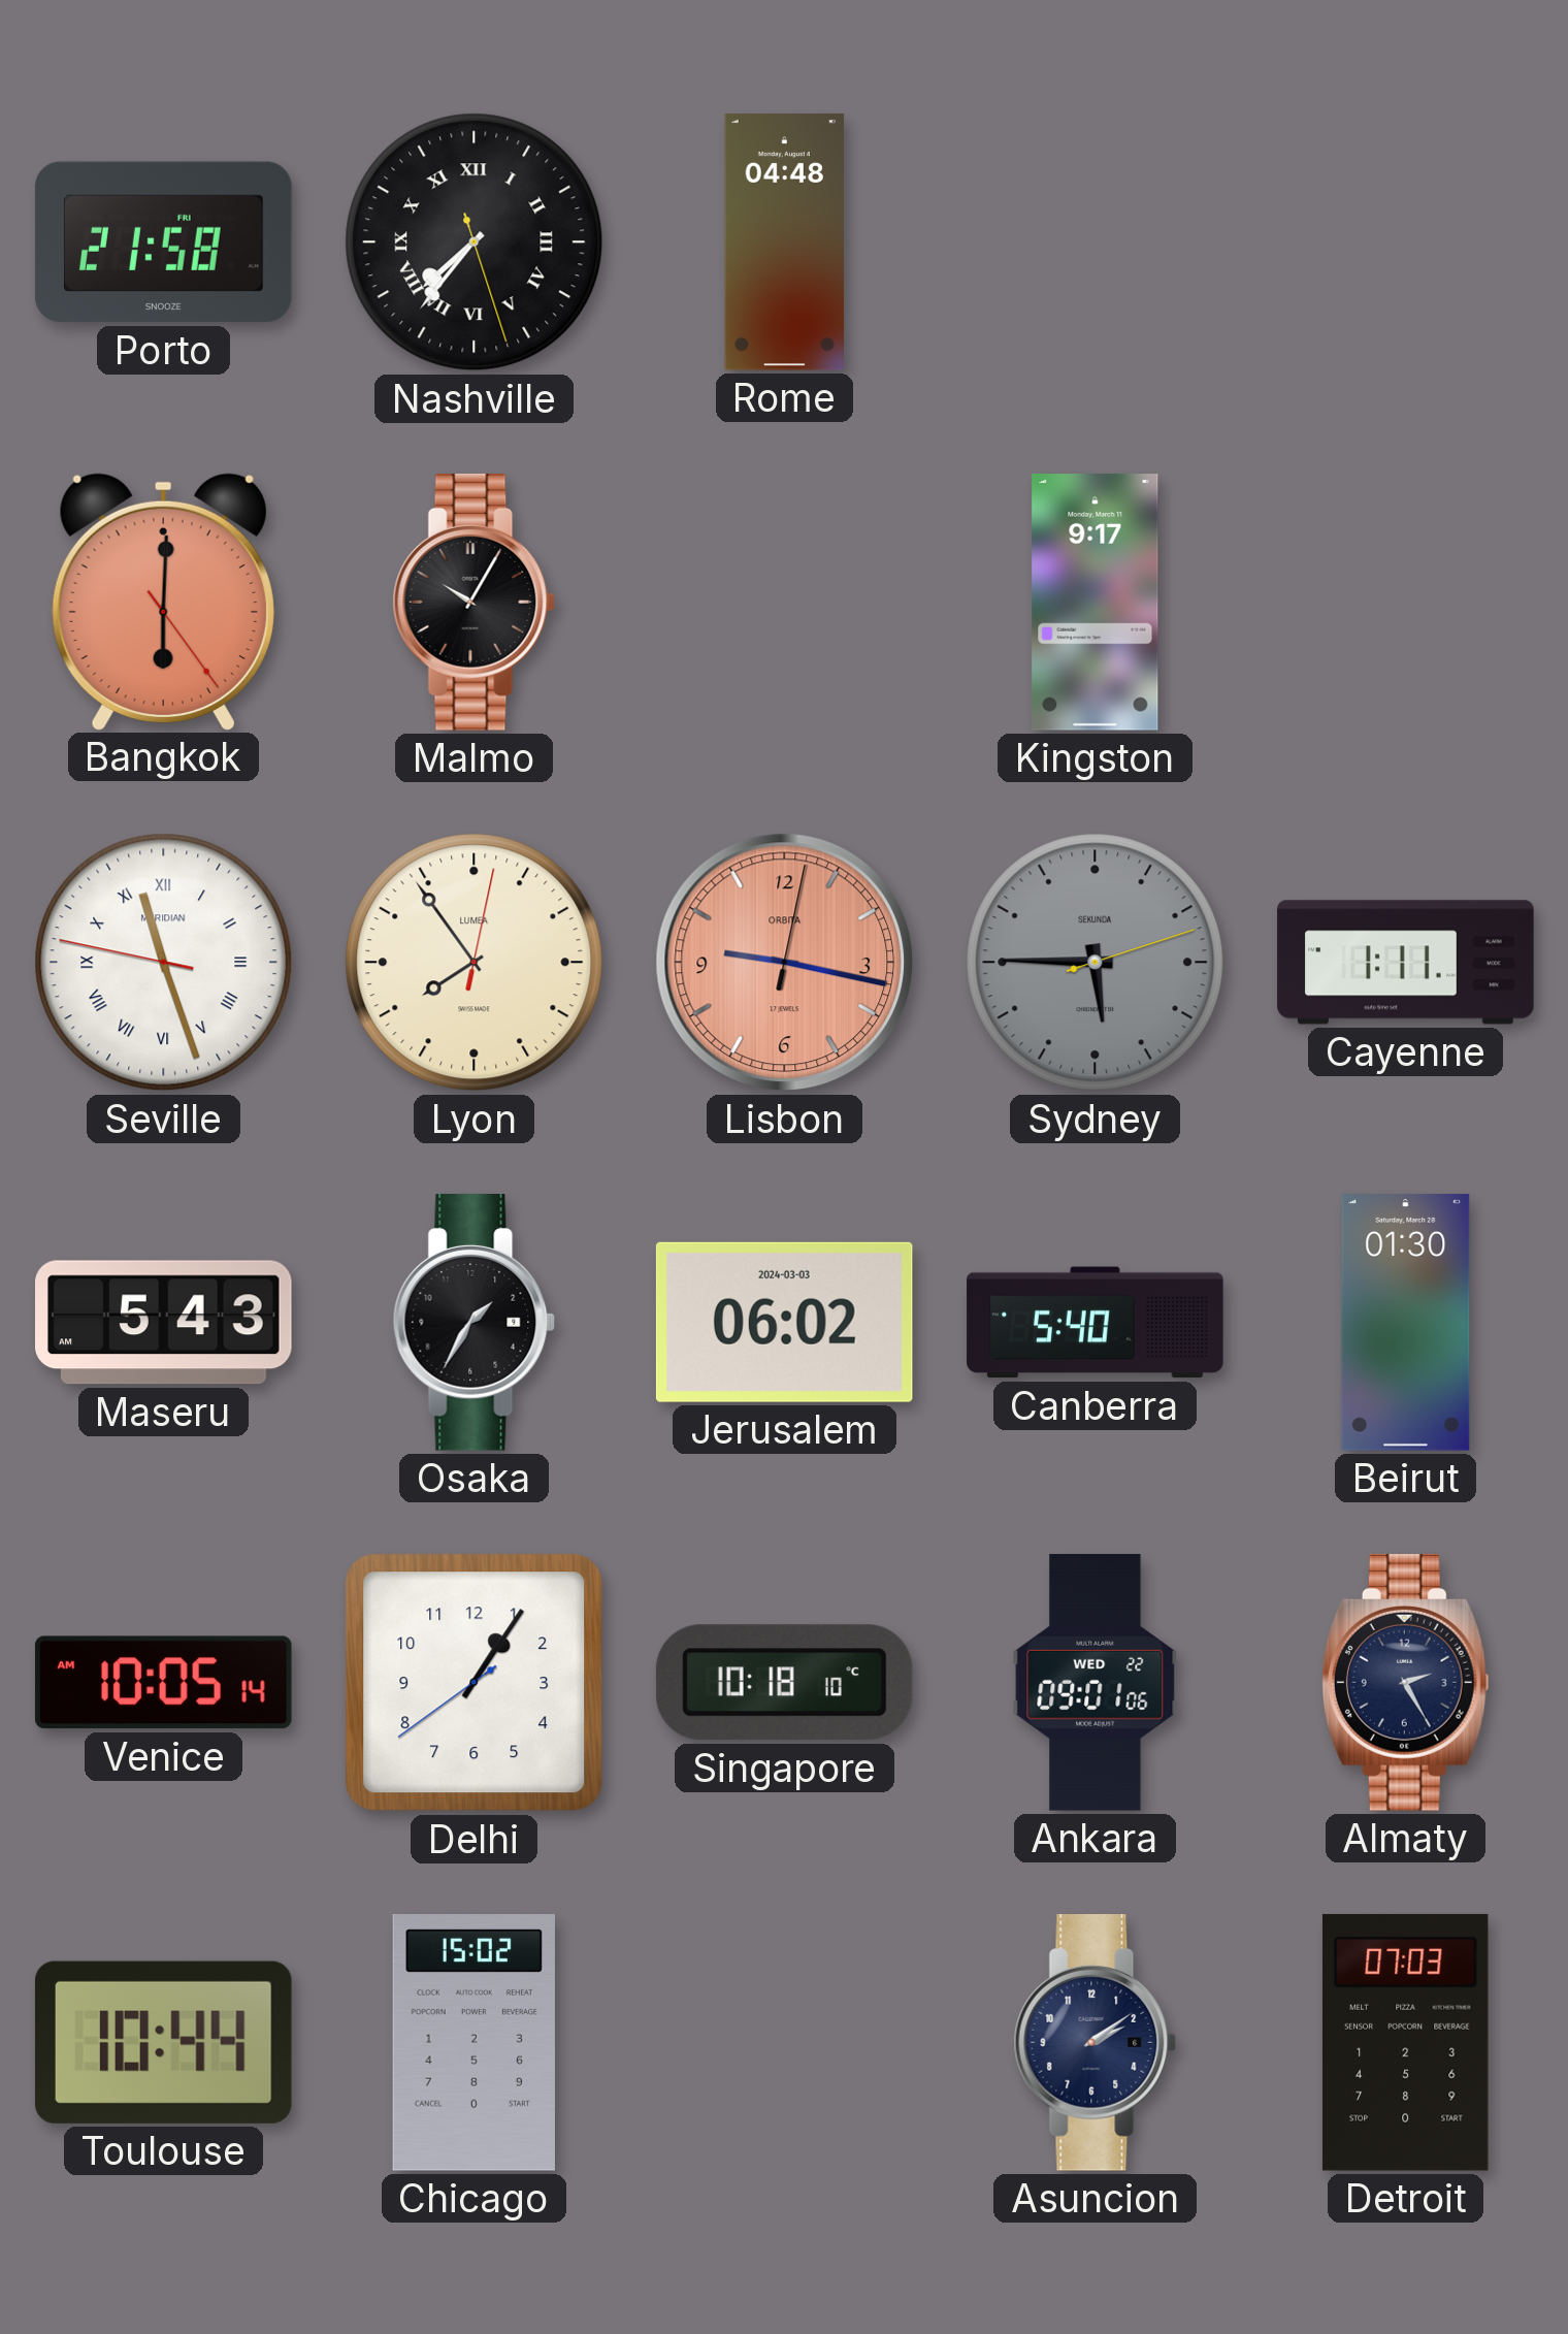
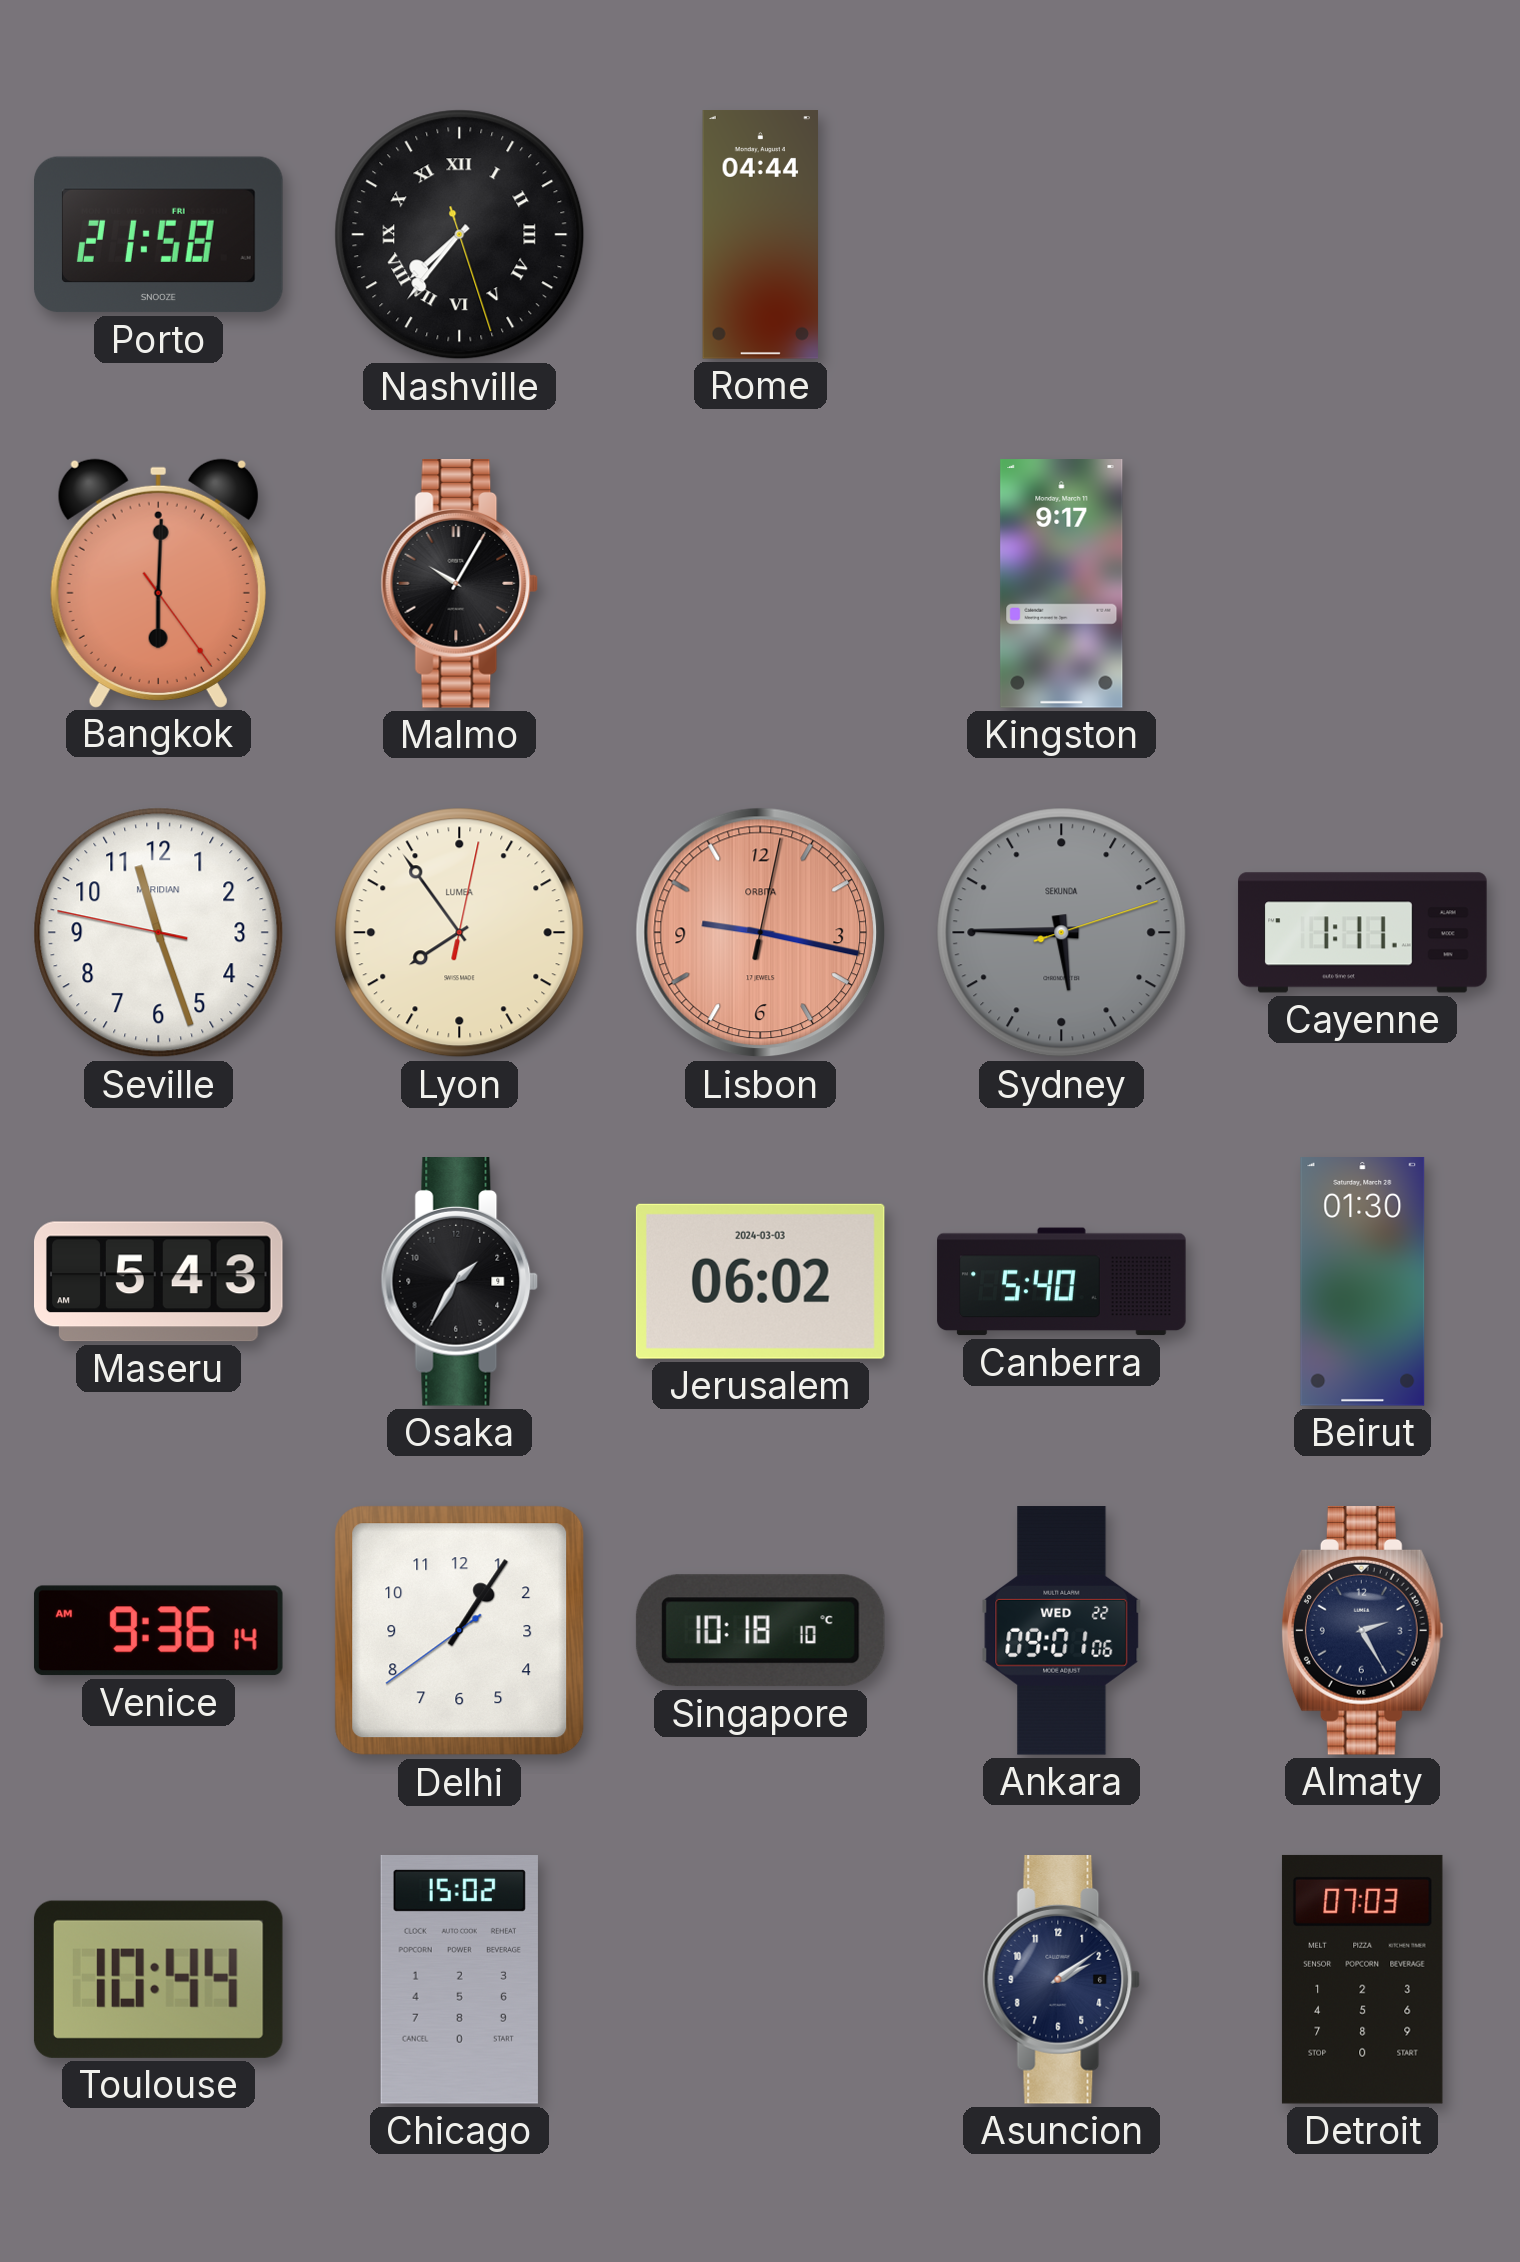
Rome: 04:48 -> 04:44
Seville numerals: Roman -> Arabic
Venice: 10:05 -> 9:36
